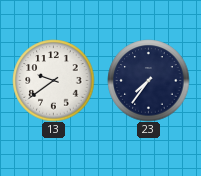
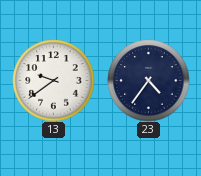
23: 7:36 -> 4:36
